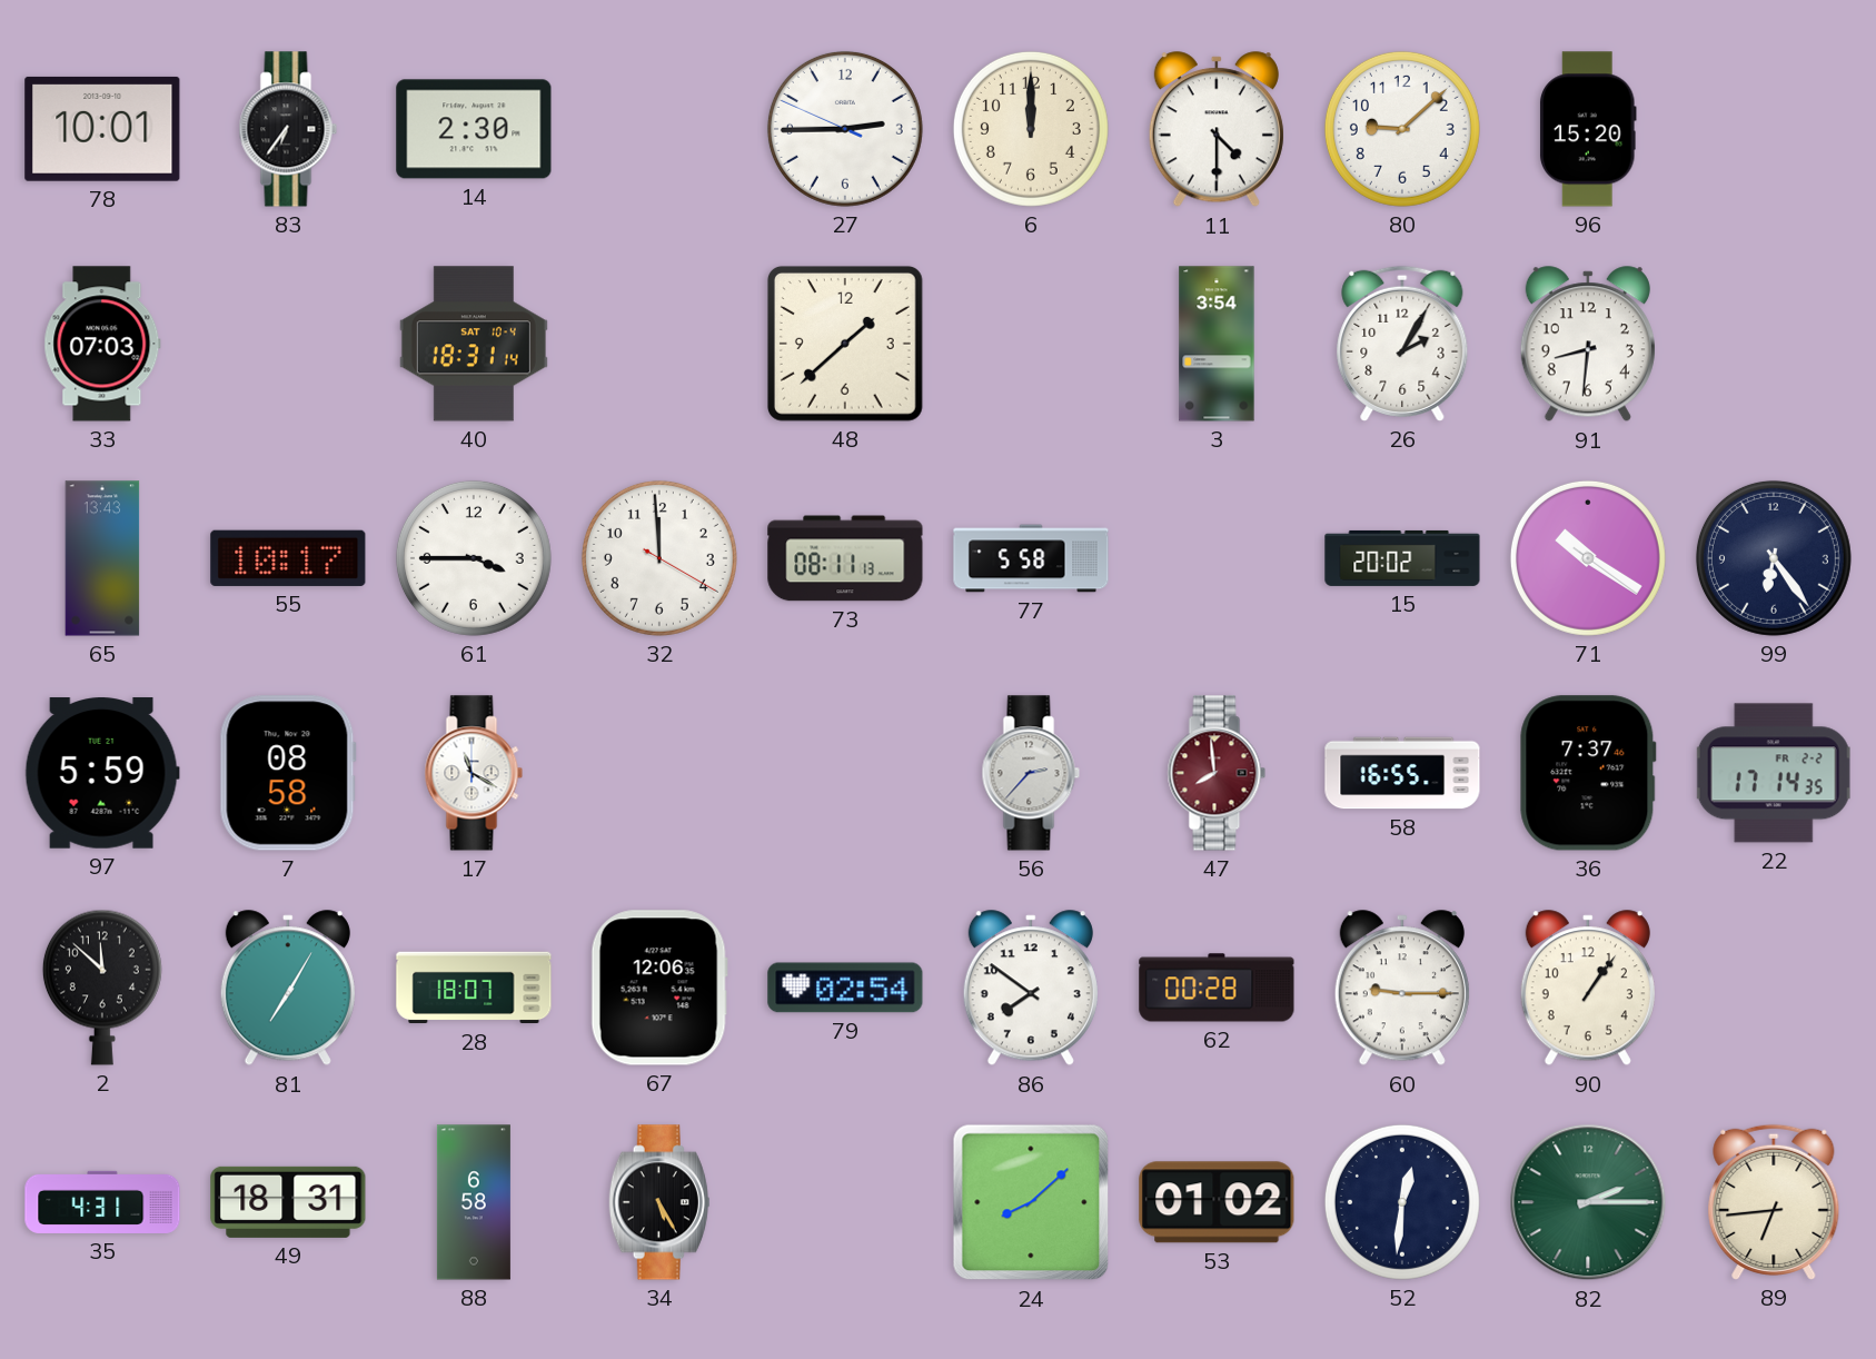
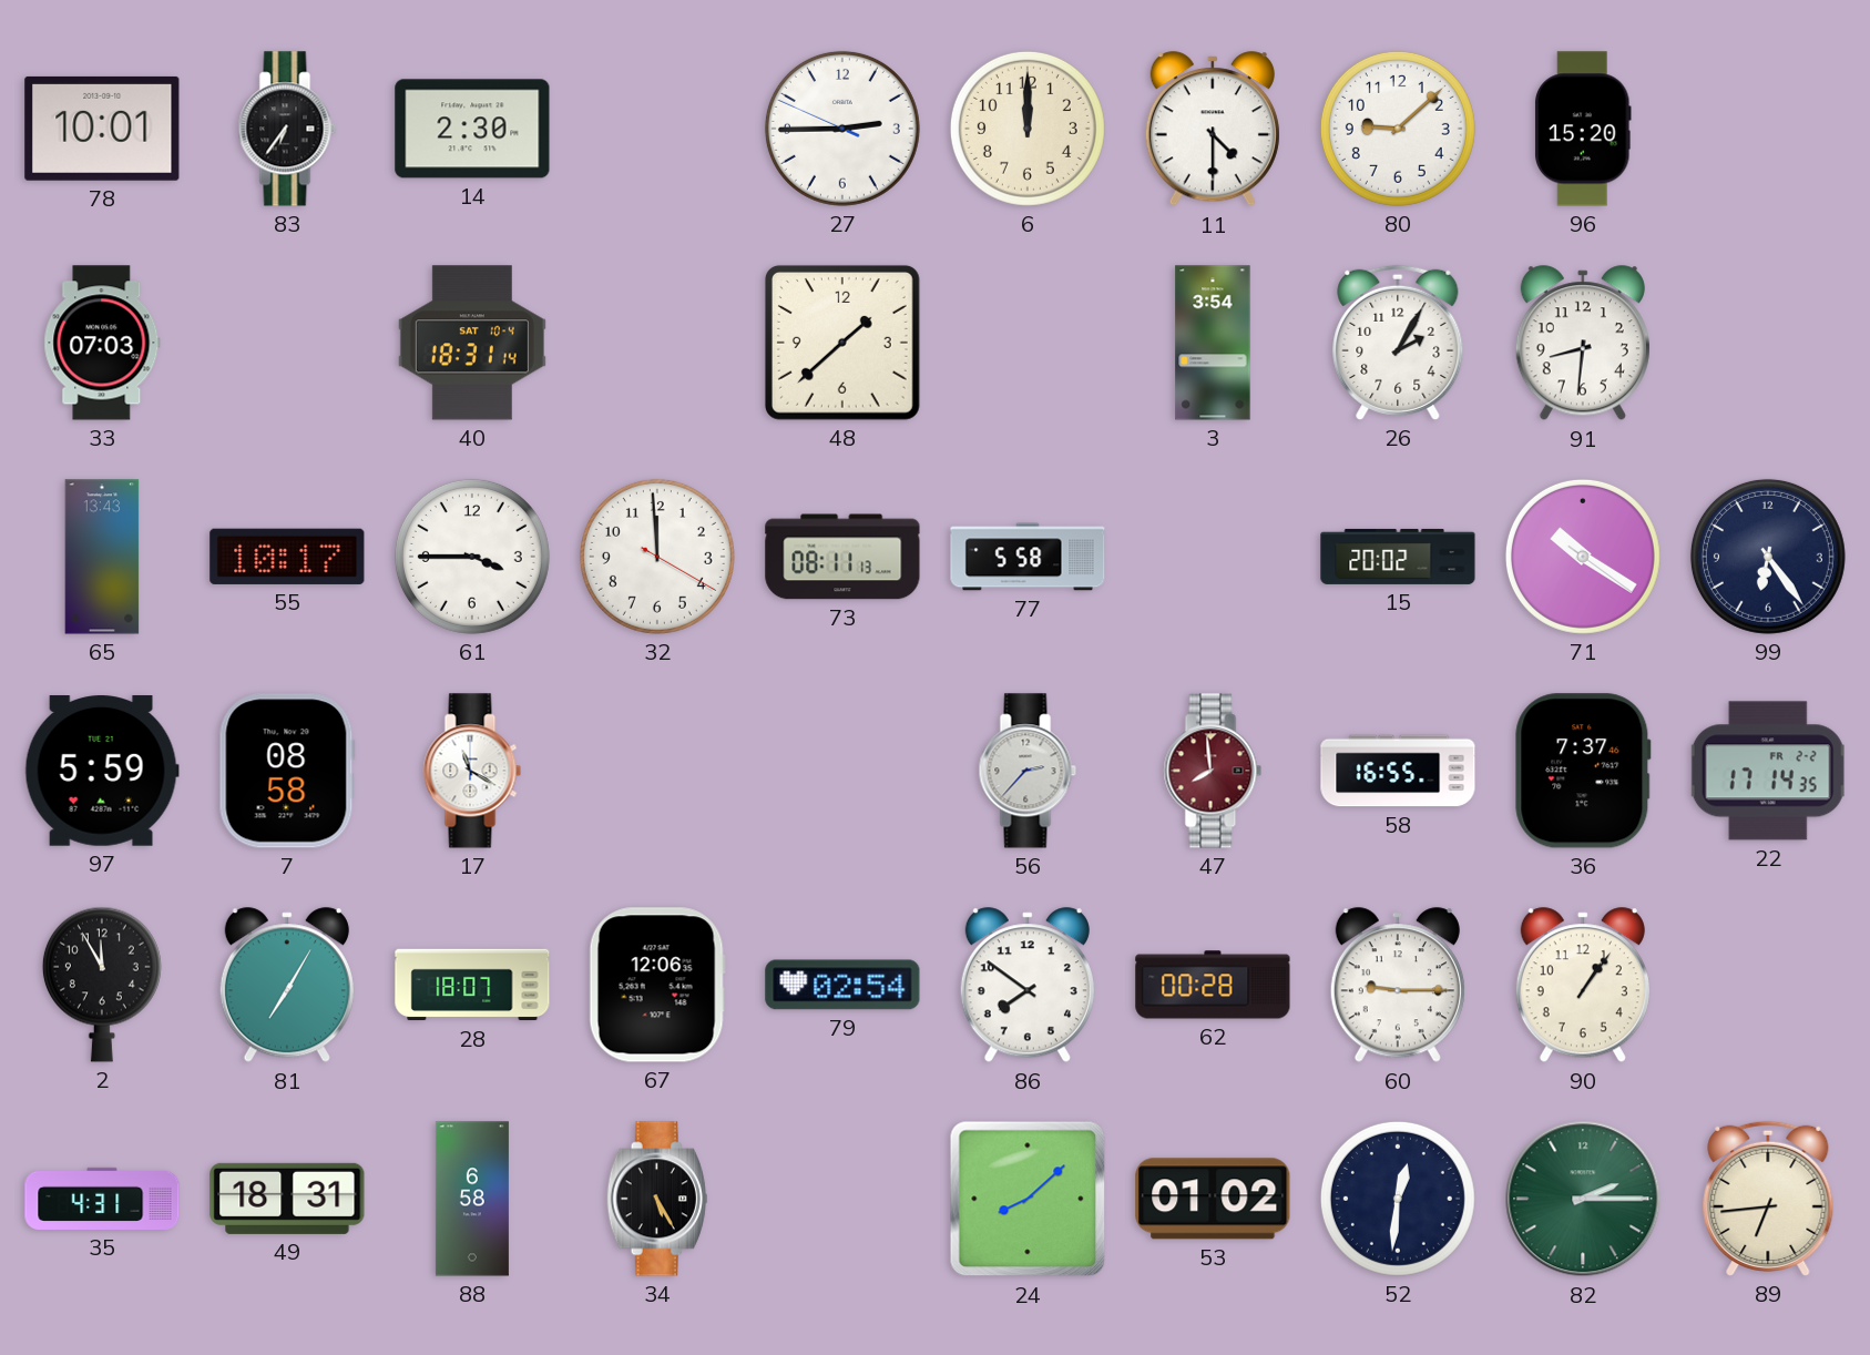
2: 11:52 -> 11:55
